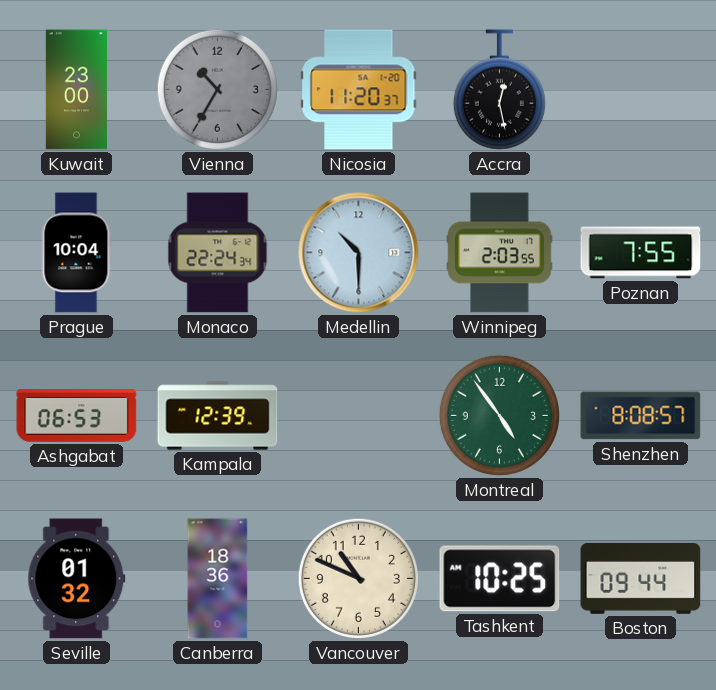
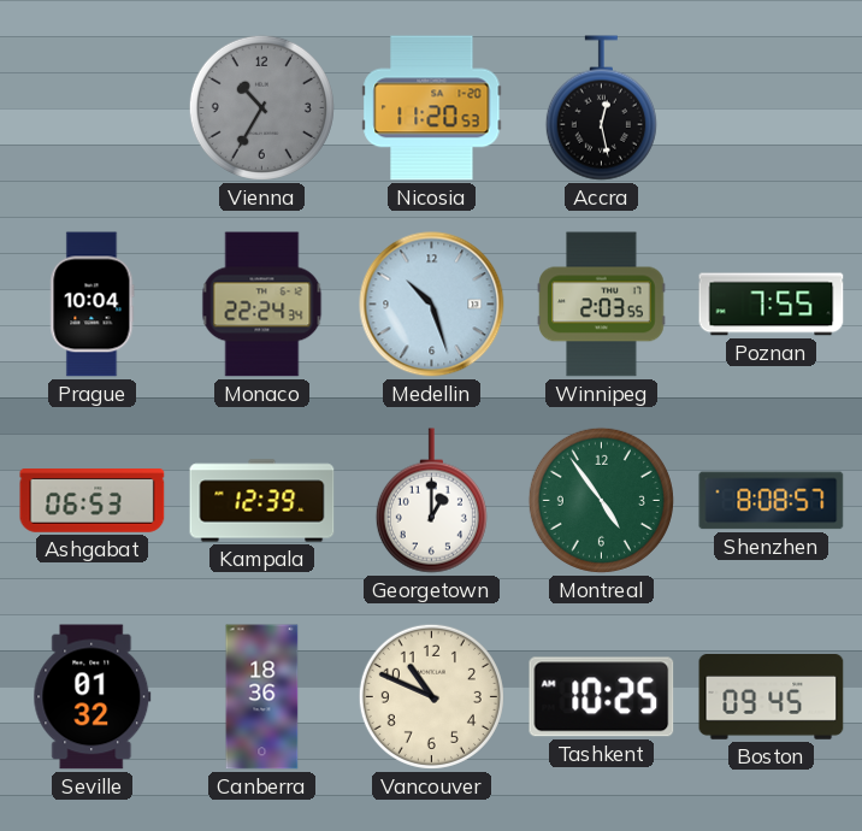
Kuwait: 23:00 -> none
Nicosia: 11:20:37 -> 11:20:53
Medellin: 10:30 -> 10:27
Georgetown: none -> 1:00
Boston: 09:44 -> 09:45
